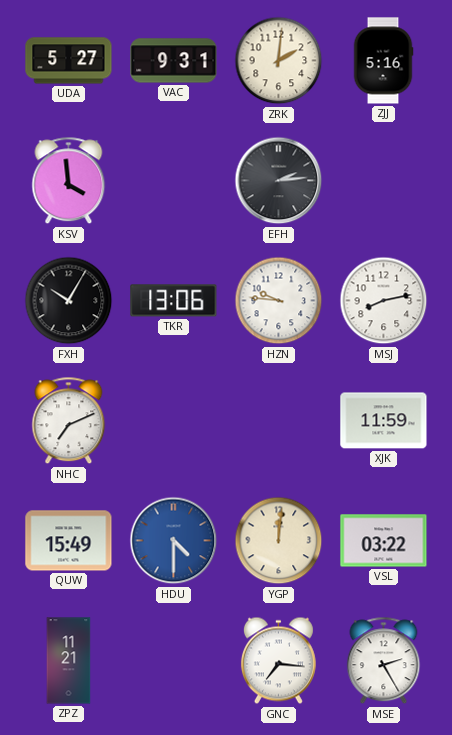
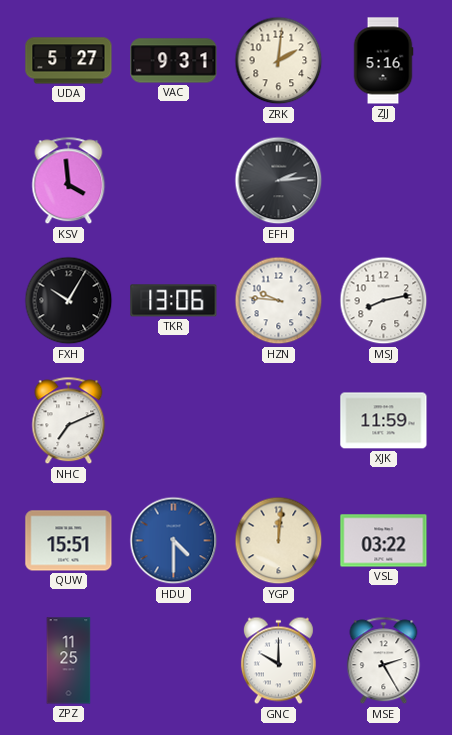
QUW: 15:49 -> 15:51
ZPZ: 11:21 -> 11:25
GNC: 7:16 -> 10:00
